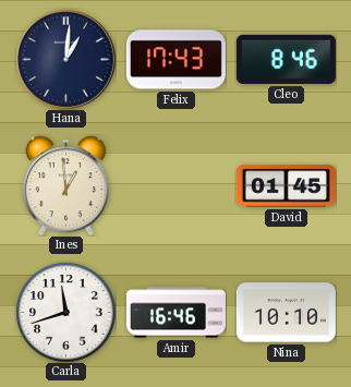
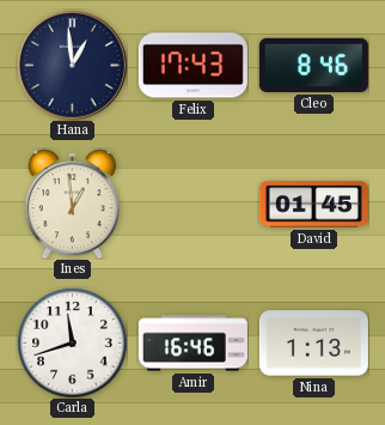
Hana: 1:01 -> 12:59
Nina: 10:10 -> 1:13
